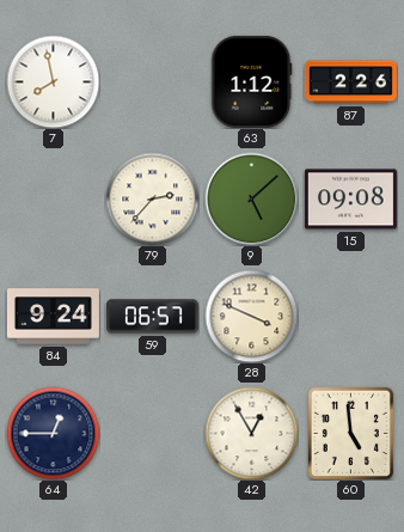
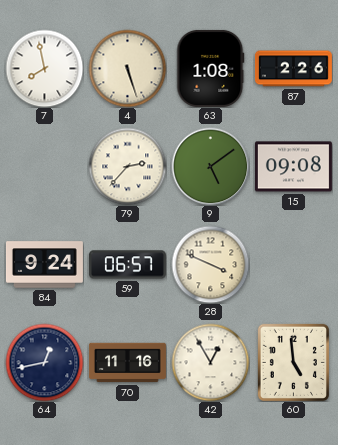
4: none -> 5:27
63: 1:12 -> 1:08
9: 5:08 -> 5:09
64: 12:45 -> 12:43
70: none -> 11:16
